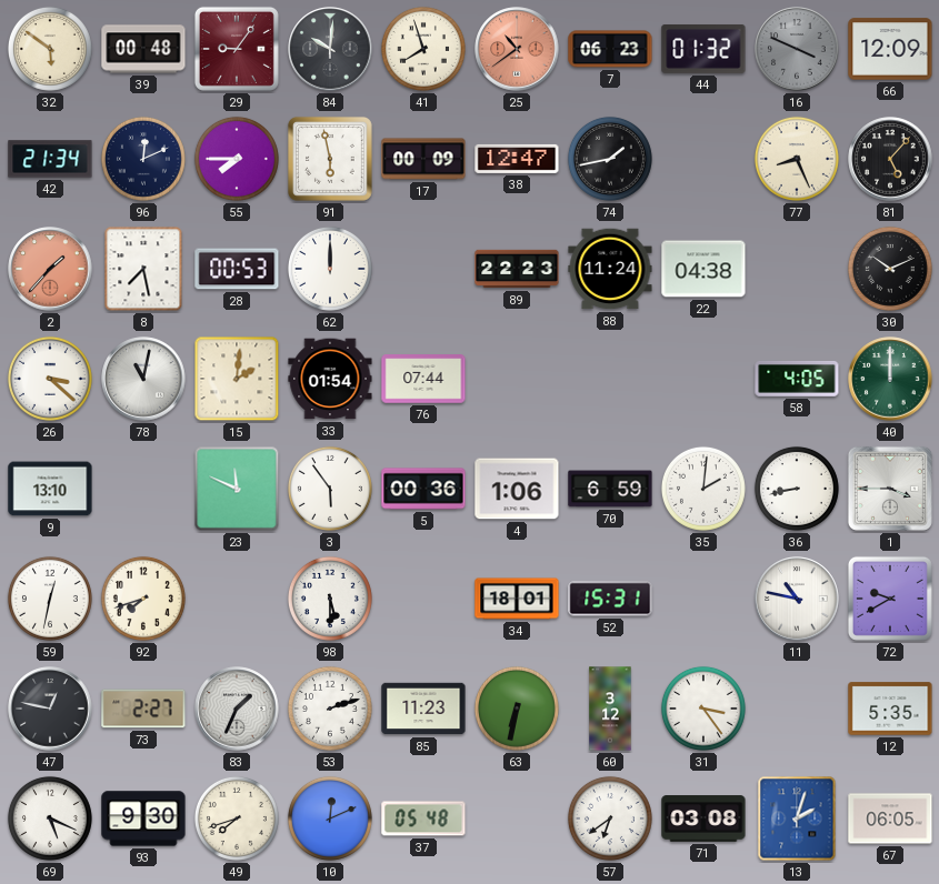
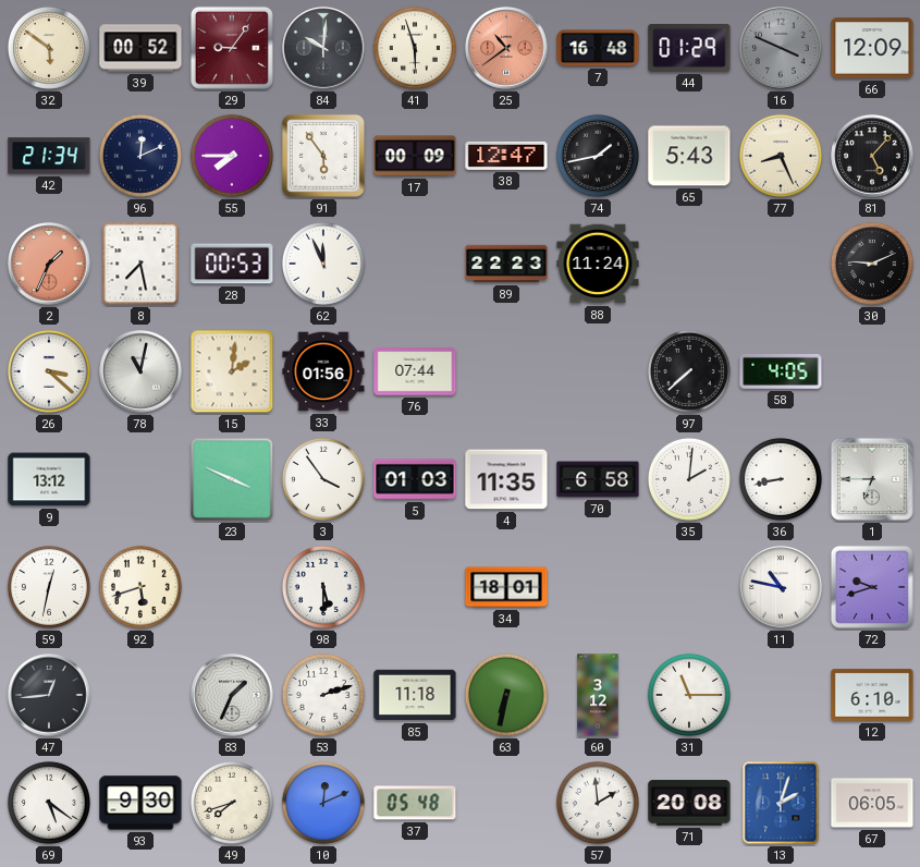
39: 00:48 -> 00:52
41: 7:57 -> 5:57
7: 06:23 -> 16:48
44: 01:32 -> 01:29
91: 5:58 -> 5:54
65: none -> 5:43
2: 1:37 -> 1:34
62: 12:00 -> 11:56
22: 04:38 -> none
30: 10:11 -> 9:11
33: 01:54 -> 01:56
97: none -> 7:38
40: 12:00 -> none
9: 13:10 -> 13:12
23: 11:49 -> 3:49
3: 5:54 -> 3:54
5: 00:36 -> 01:03
4: 1:06 -> 11:35
70: 6:59 -> 6:58
1: 3:45 -> 6:45
92: 7:42 -> 5:42
52: 15:31 -> none
72: 9:40 -> 9:42
47: 12:47 -> 12:44
73: 2:27 -> none
85: 11:23 -> 11:18
31: 3:24 -> 11:15
12: 5:35 -> 6:10
69: 5:19 -> 5:21
57: 6:39 -> 1:59
71: 03:08 -> 20:08
